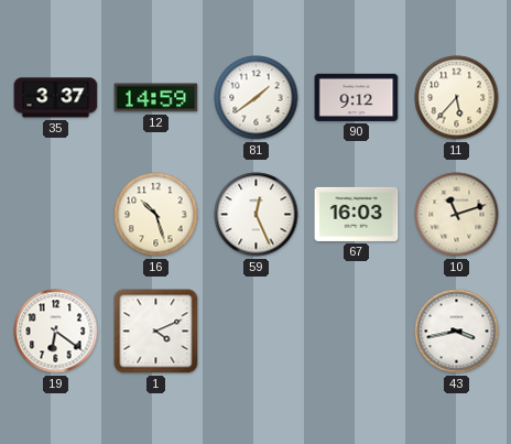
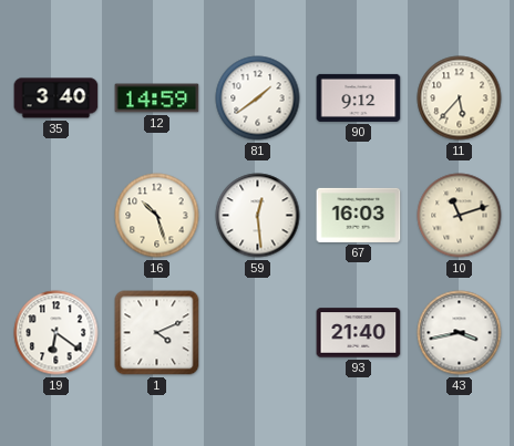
35: 3:37 -> 3:40
59: 12:26 -> 12:29
93: none -> 21:40
